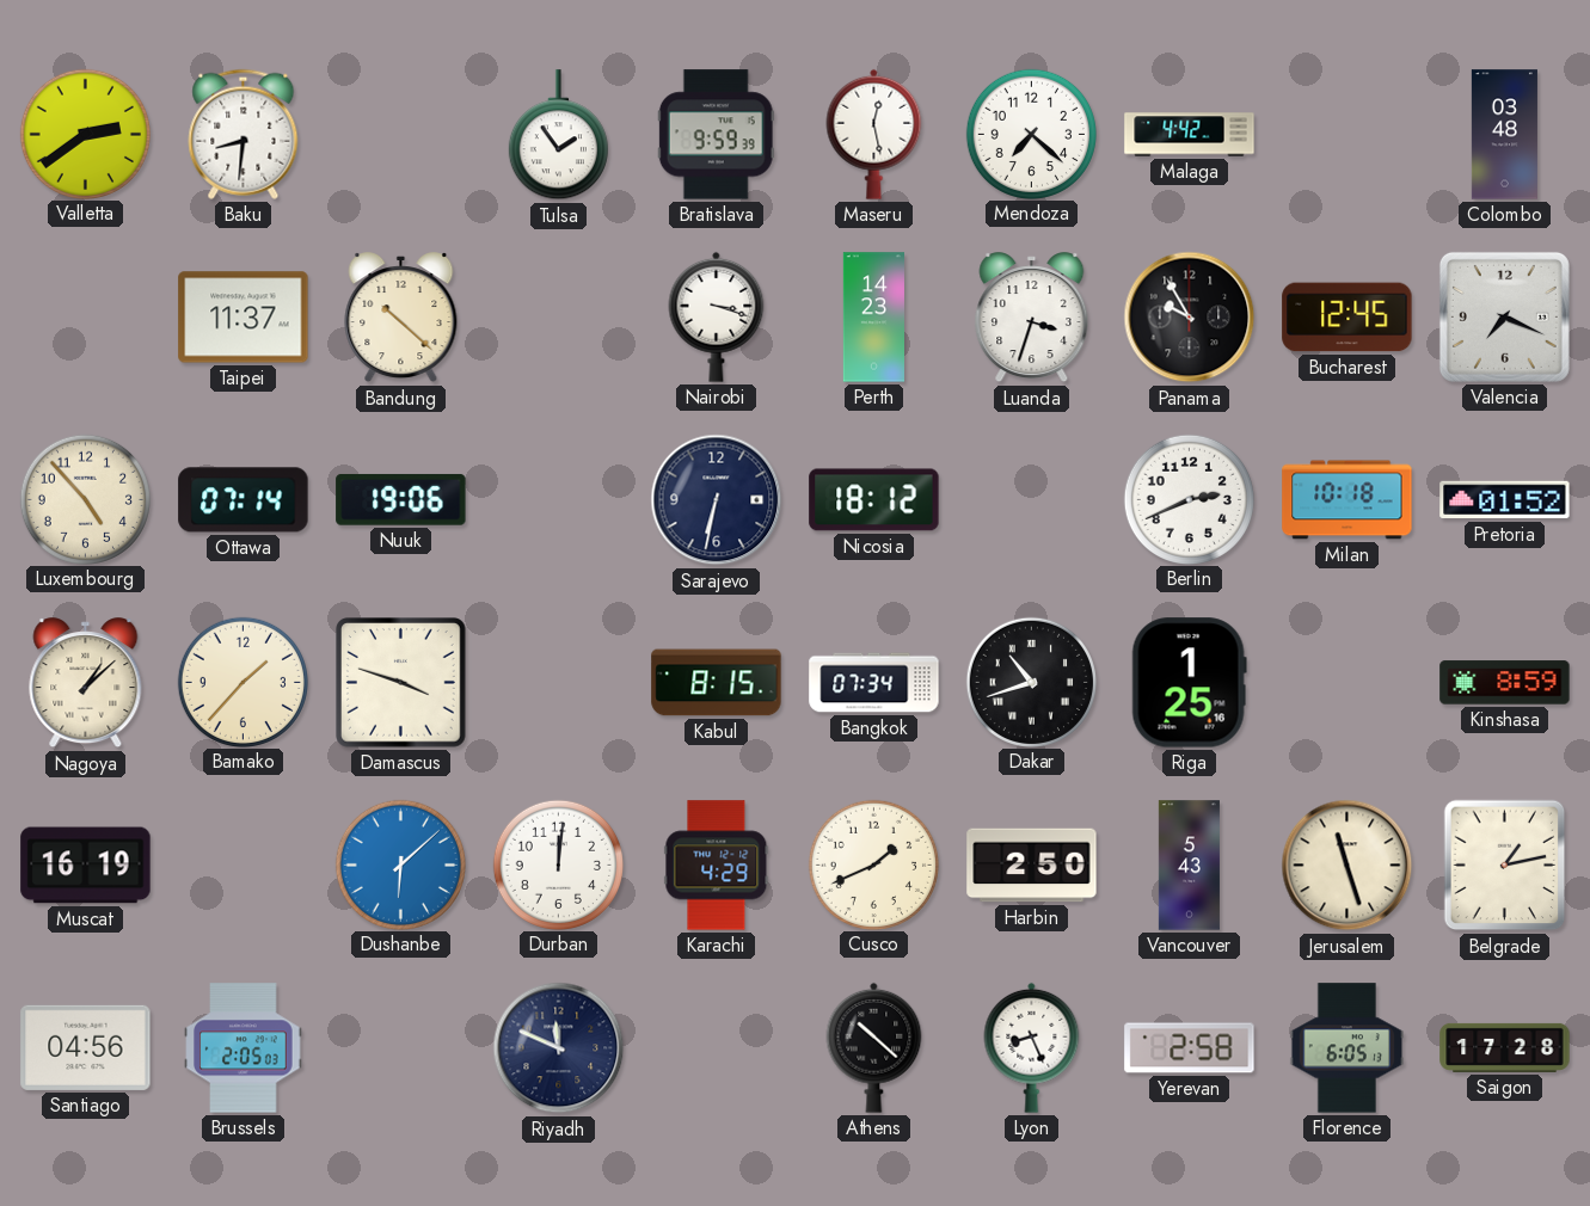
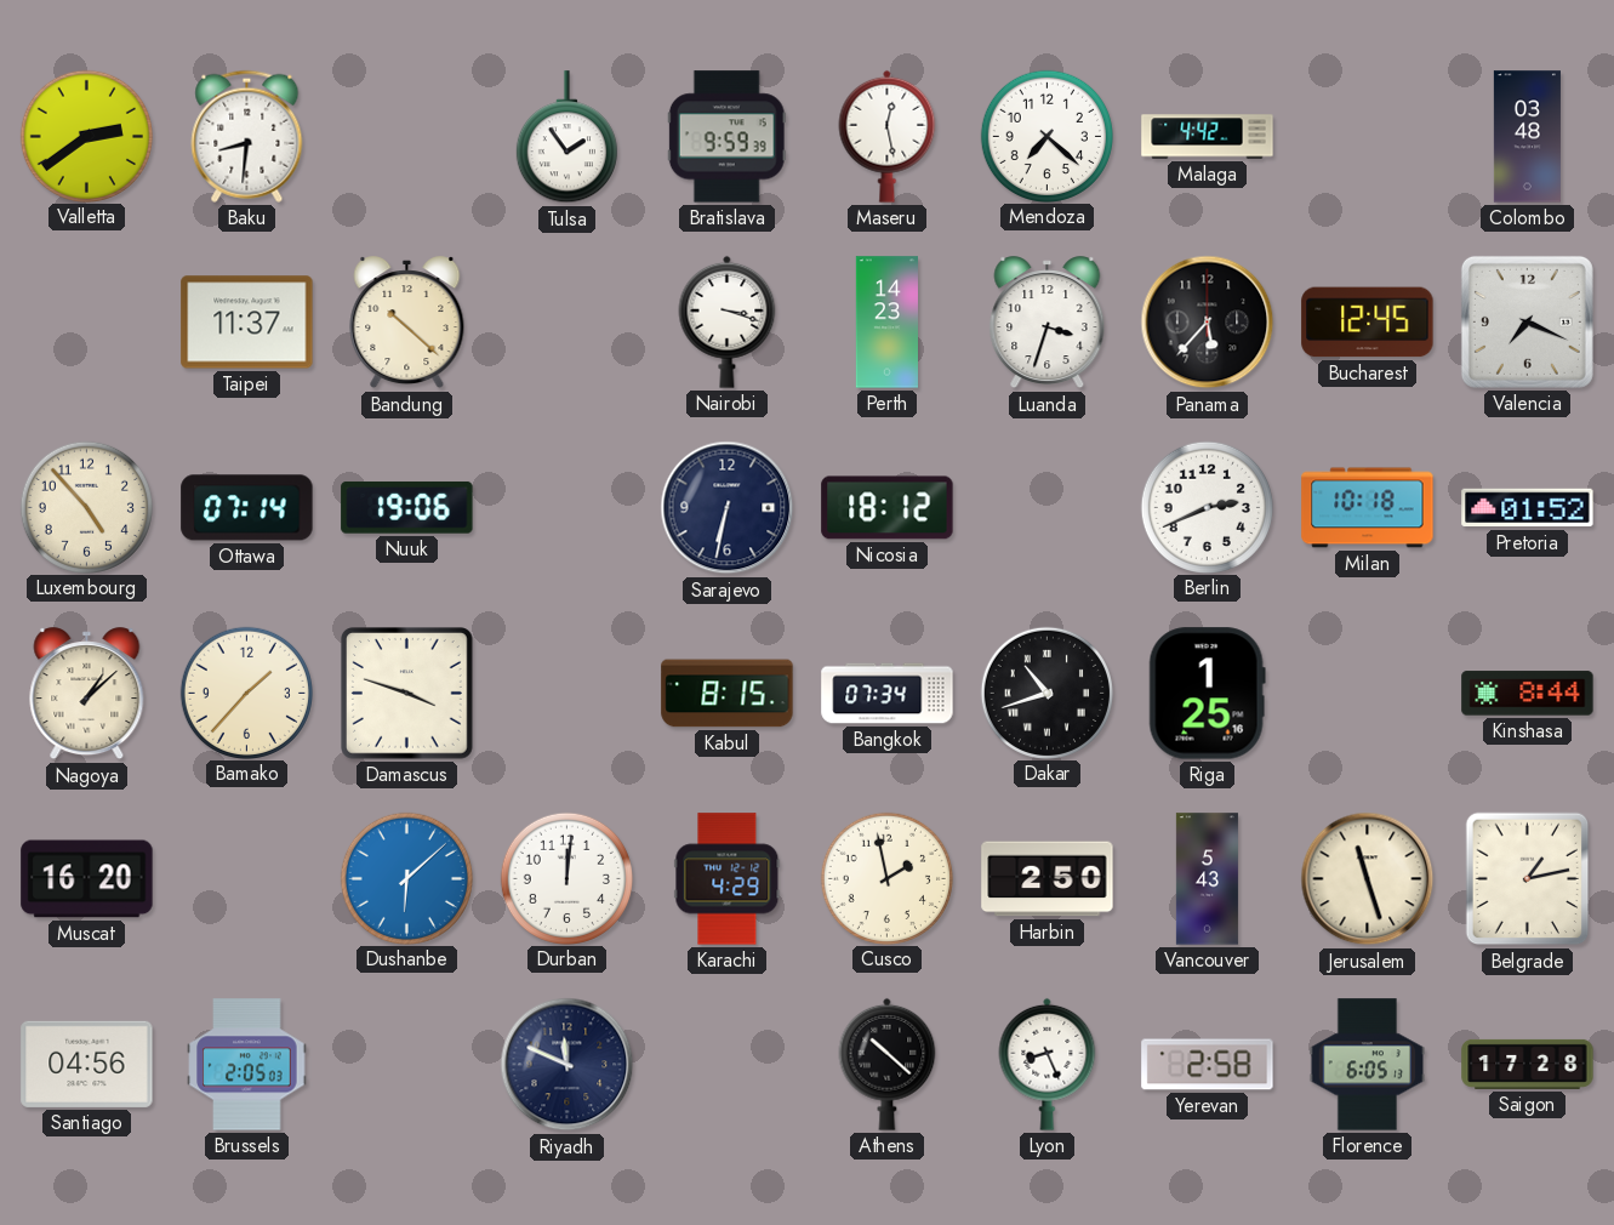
Panama: 9:55 -> 5:37
Kinshasa: 8:59 -> 8:44
Muscat: 16:19 -> 16:20
Cusco: 1:41 -> 1:58
